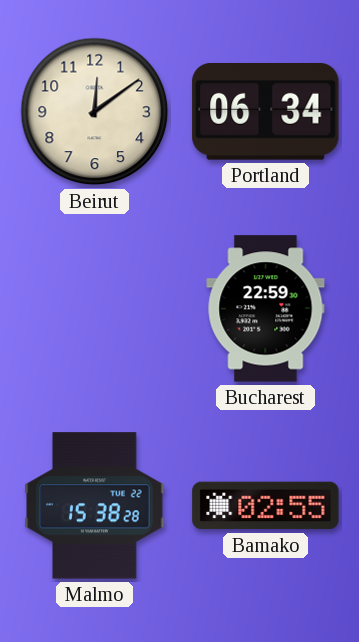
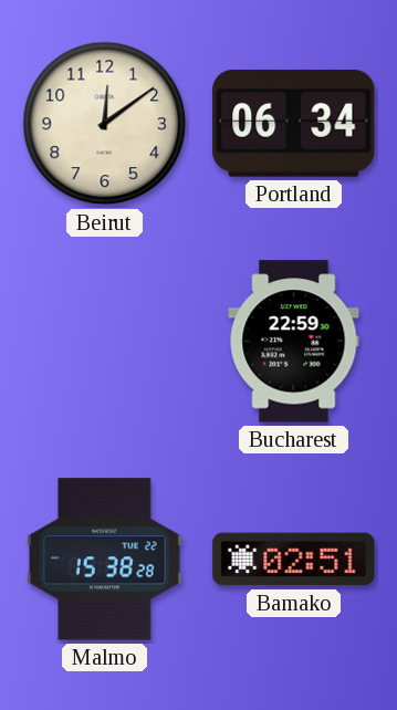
Bamako: 02:55 -> 02:51
